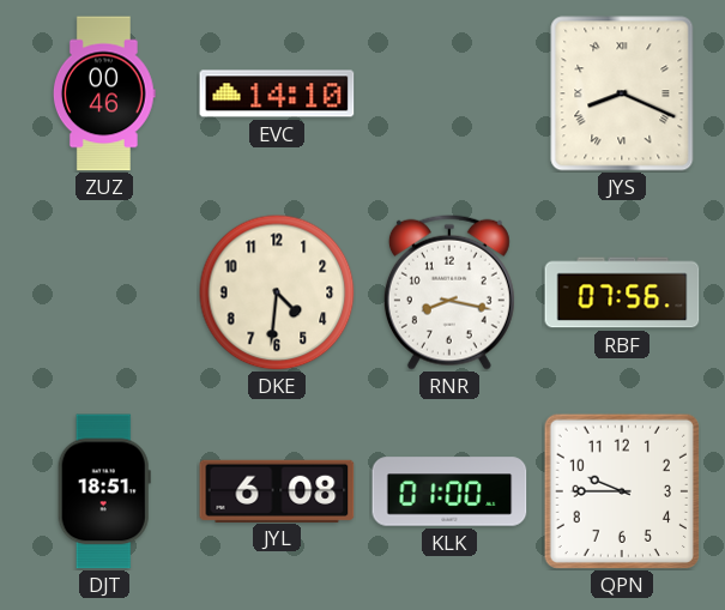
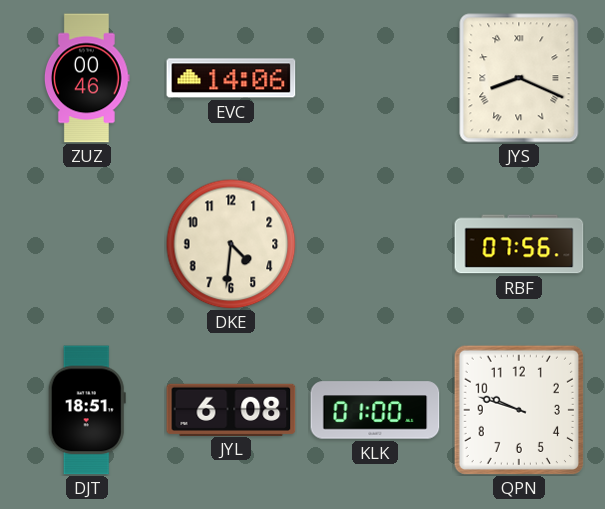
EVC: 14:10 -> 14:06
RNR: 8:17 -> none
QPN: 9:45 -> 9:48
